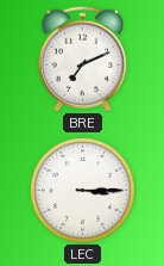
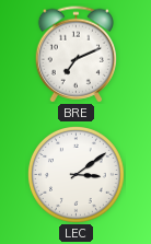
LEC: 3:15 -> 3:09
